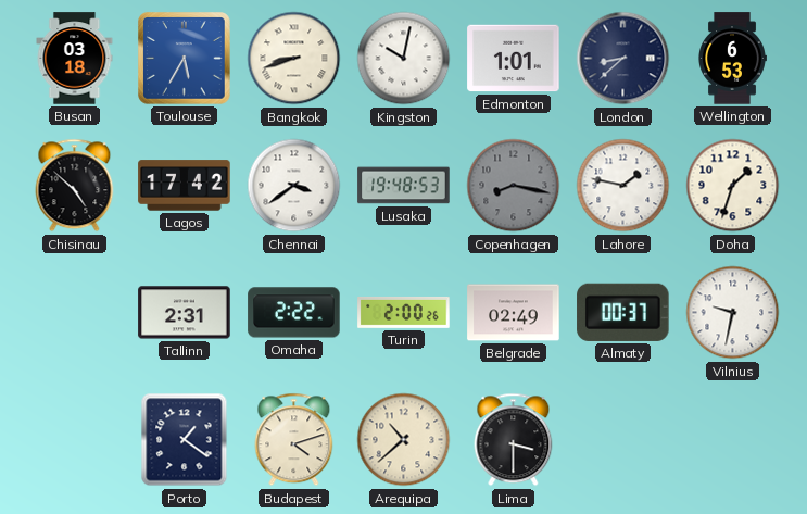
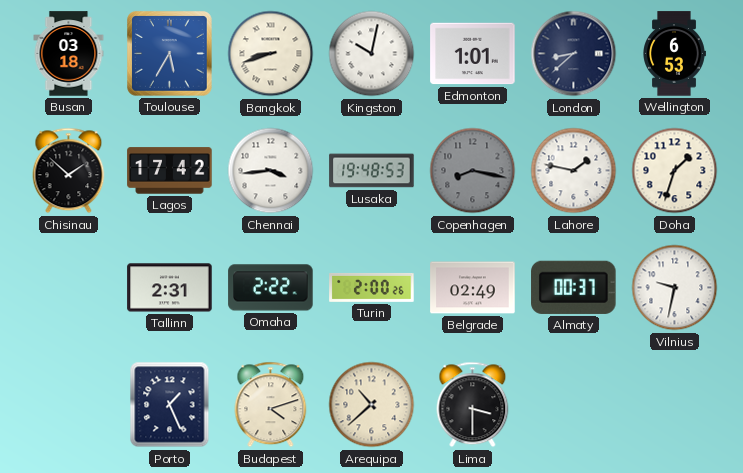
Chisinau: 4:52 -> 1:52
Chennai: 3:39 -> 3:44
Porto: 1:21 -> 1:26
